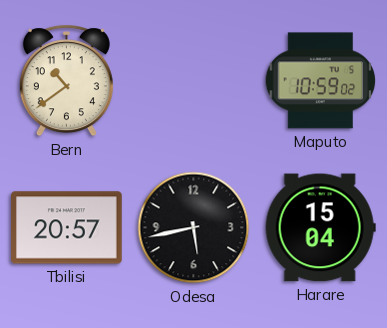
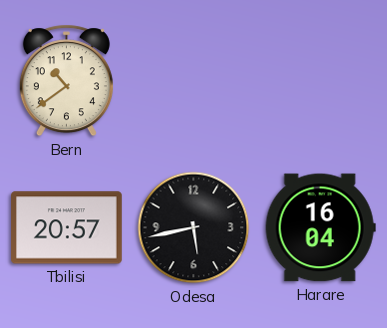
Maputo: 10:59 -> none
Harare: 15:04 -> 16:04
